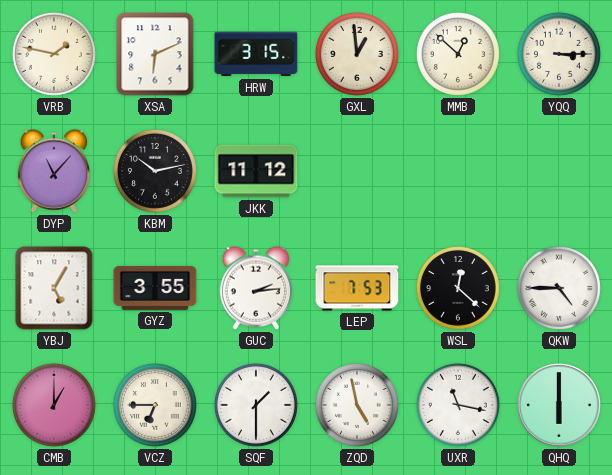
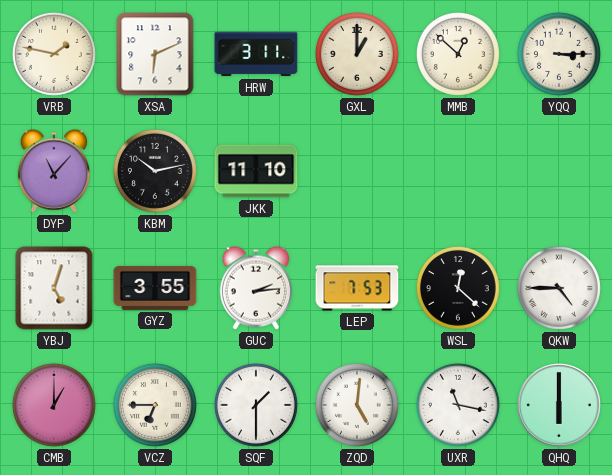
HRW: 3:15 -> 3:11
GXL: 12:59 -> 1:00
JKK: 11:12 -> 11:10
YBJ: 5:05 -> 5:03
ZQD: 4:58 -> 5:01
